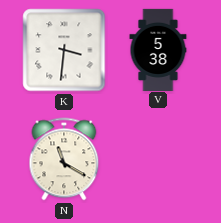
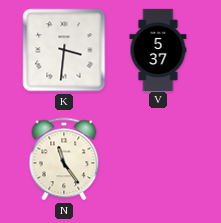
V: 5:38 -> 5:37
N: 11:20 -> 11:24
